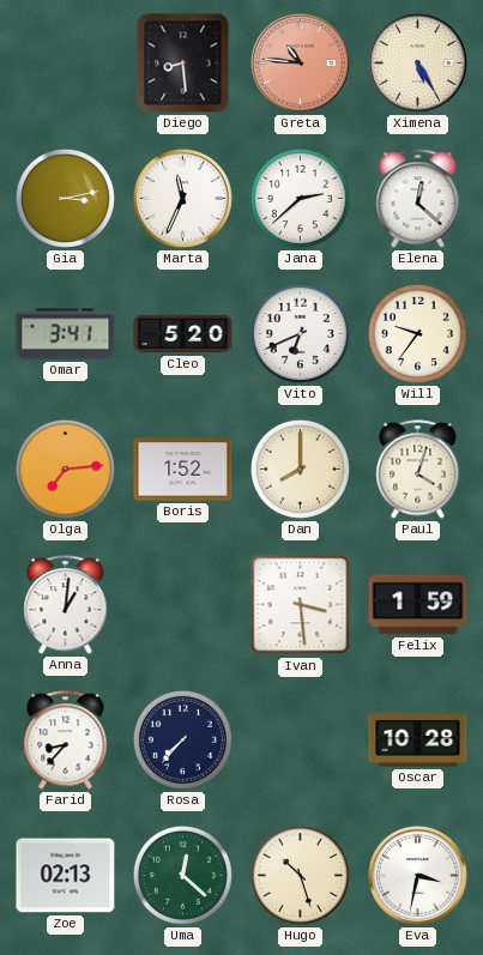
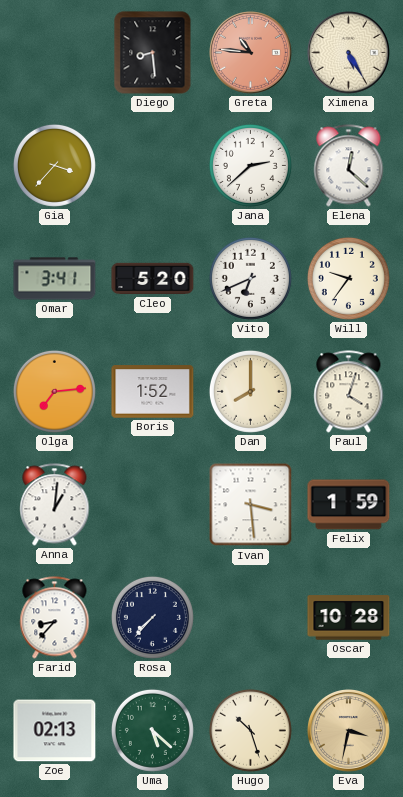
Gia: 3:13 -> 3:37
Marta: 11:34 -> none
Uma: 12:22 -> 5:22
Eva dial: white -> champagne
